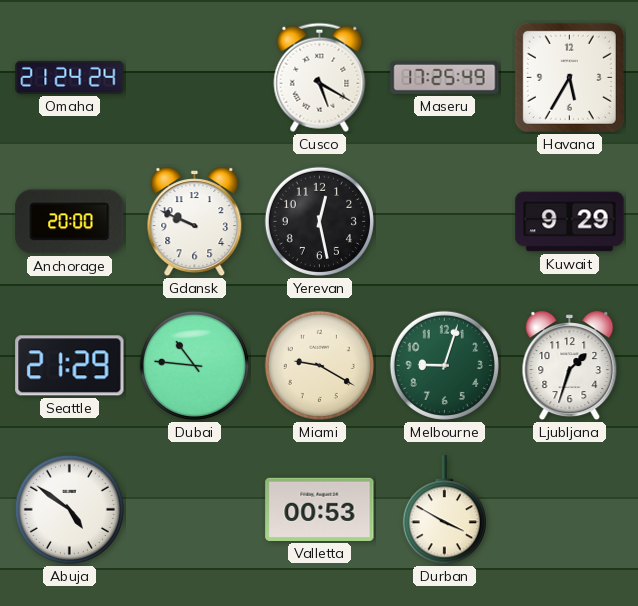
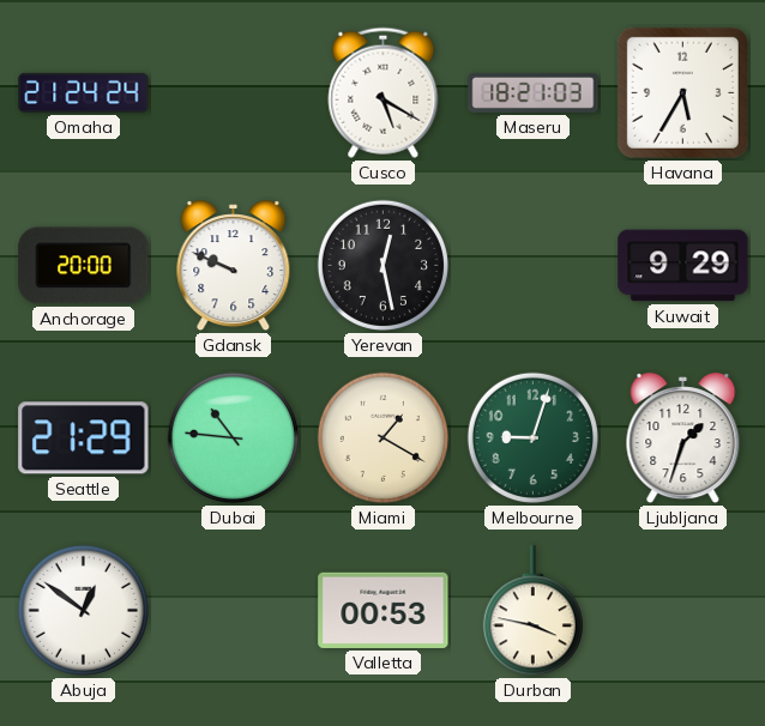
Maseru: 17:25 -> 18:21
Miami: 9:20 -> 1:20
Abuja: 4:51 -> 12:51
Durban: 3:50 -> 3:47
